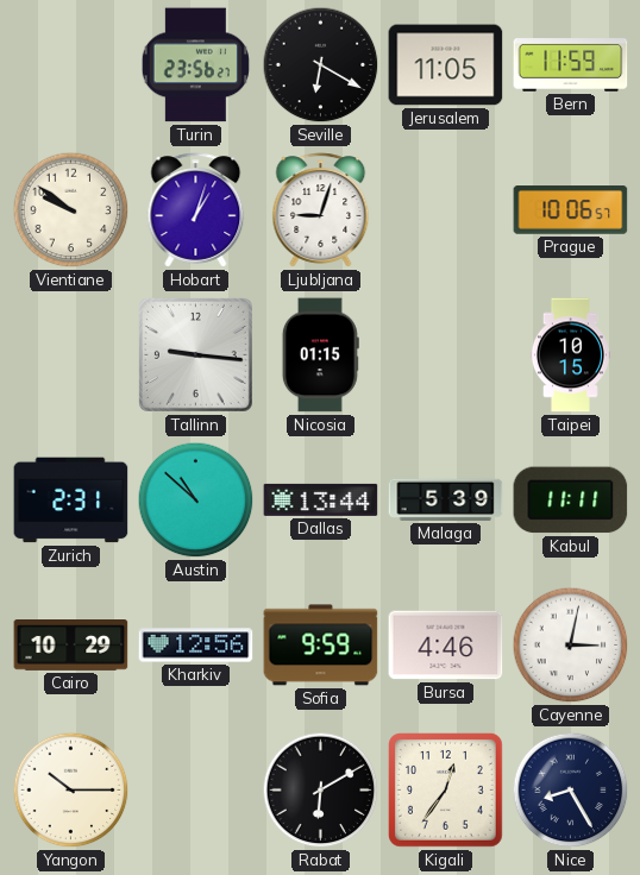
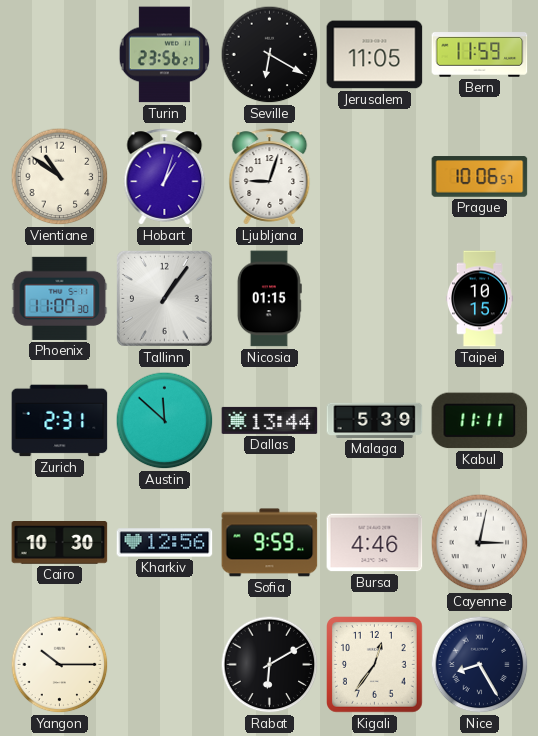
Vientiane: 9:51 -> 10:51
Phoenix: none -> 11:07
Tallinn: 9:16 -> 1:06
Austin: 10:52 -> 11:52
Cairo: 10:29 -> 10:30
